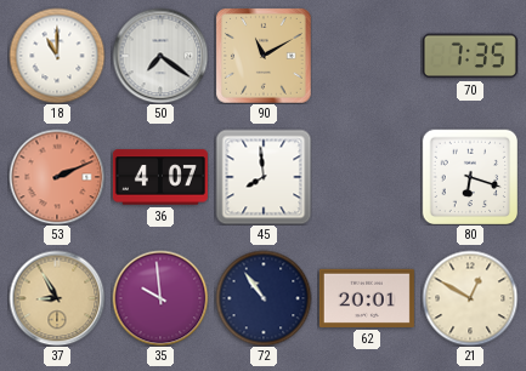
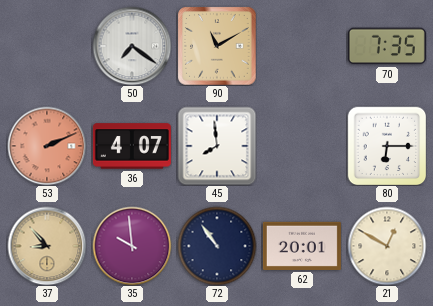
18: 11:00 -> none
80: 6:18 -> 6:15
37: 8:55 -> 8:53
